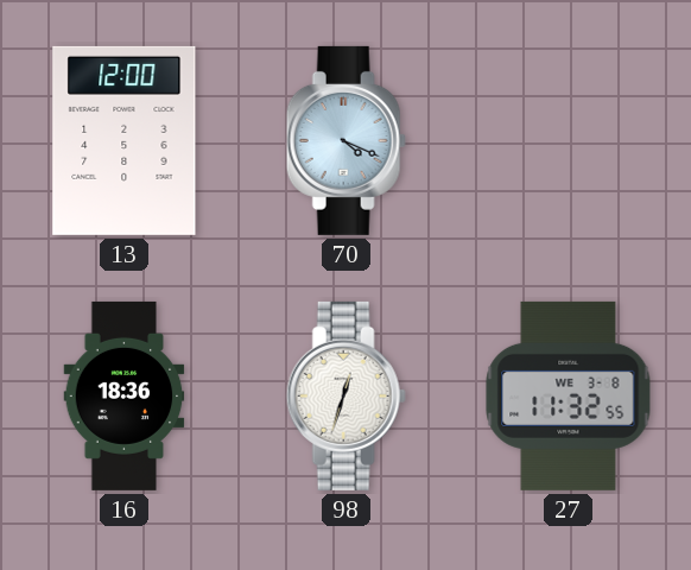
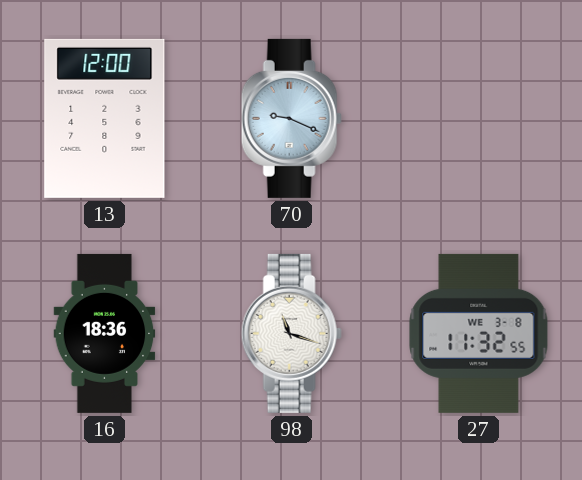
70: 4:19 -> 9:19
98: 12:33 -> 11:18
